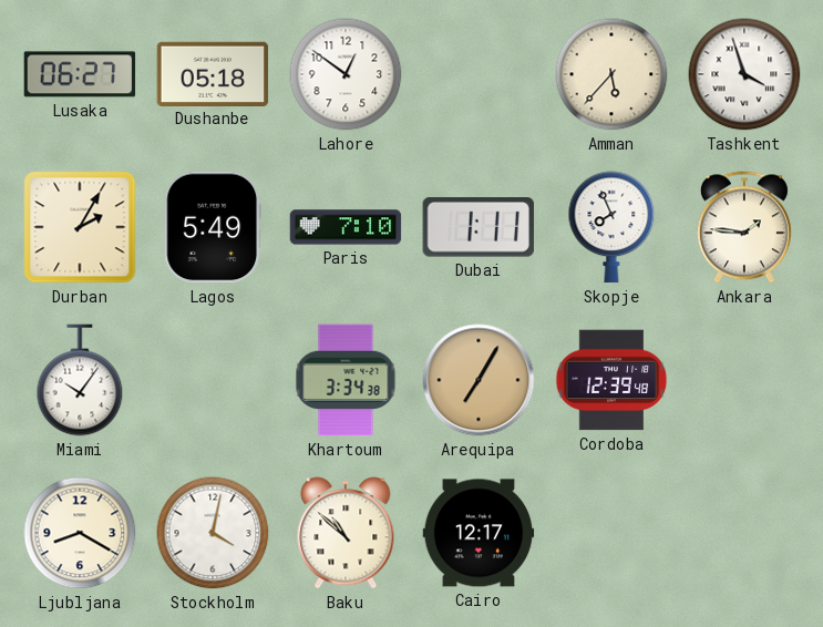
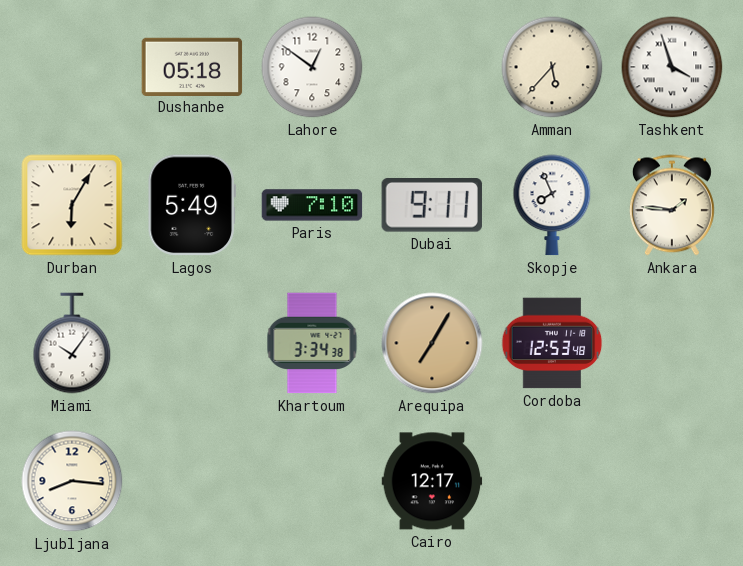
Lusaka: 06:27 -> none
Durban: 2:05 -> 6:05
Dubai: 1:11 -> 9:11
Cordoba: 12:39 -> 12:53
Ljubljana: 8:20 -> 8:16
Stockholm: 4:02 -> none
Baku: 10:52 -> none
